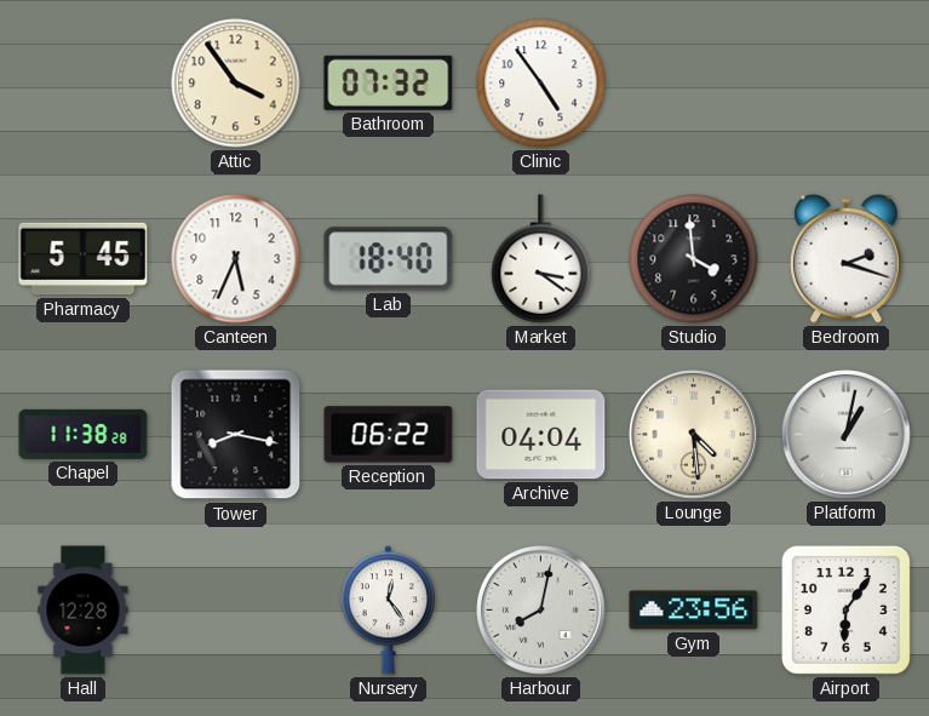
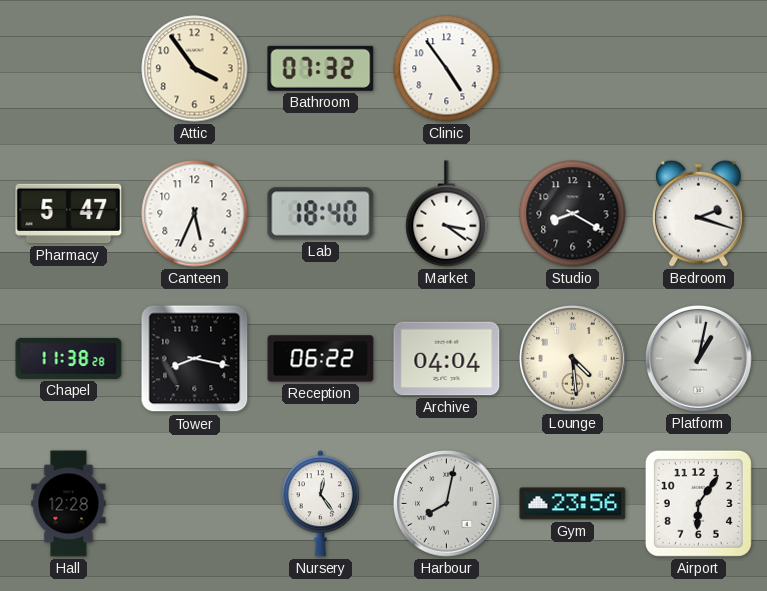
Pharmacy: 5:45 -> 5:47
Studio: 3:59 -> 8:20
